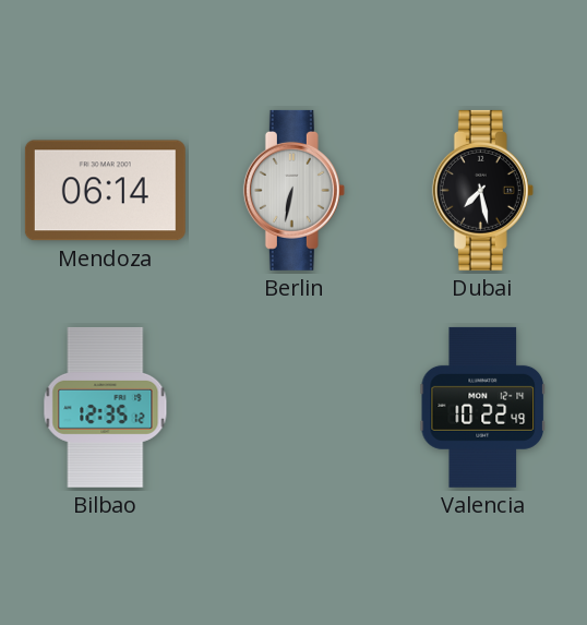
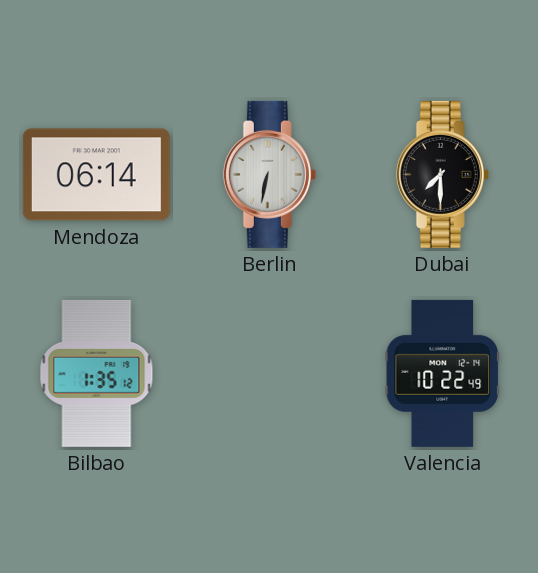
Dubai: 7:28 -> 7:30
Bilbao: 12:35 -> 1:35
